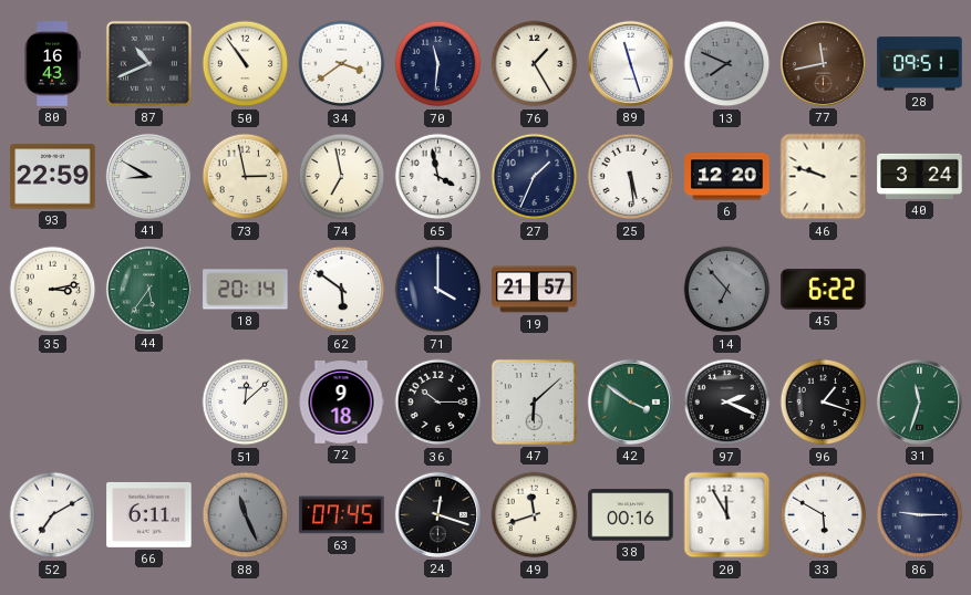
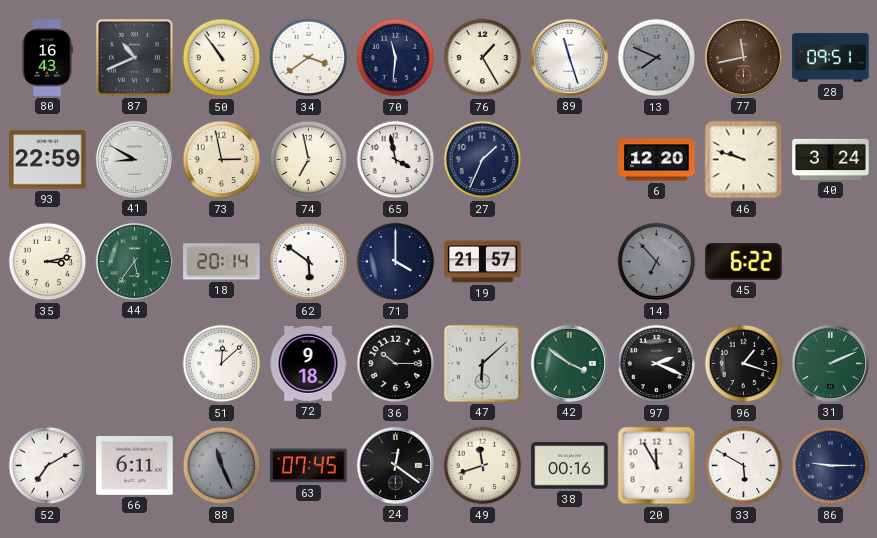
25: 5:29 -> none
31: 11:33 -> 2:11
24: 12:18 -> 12:21
